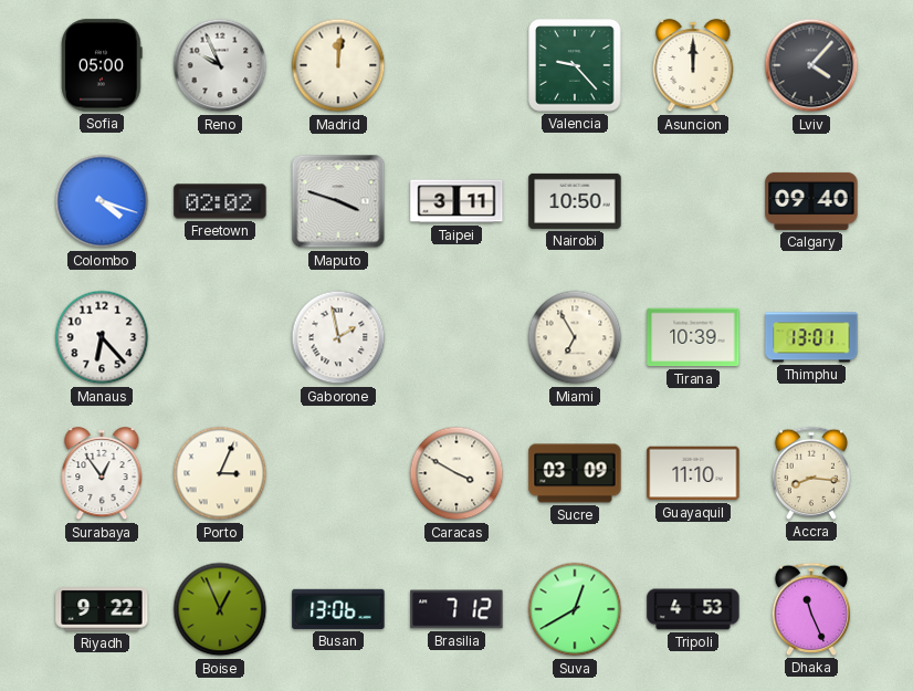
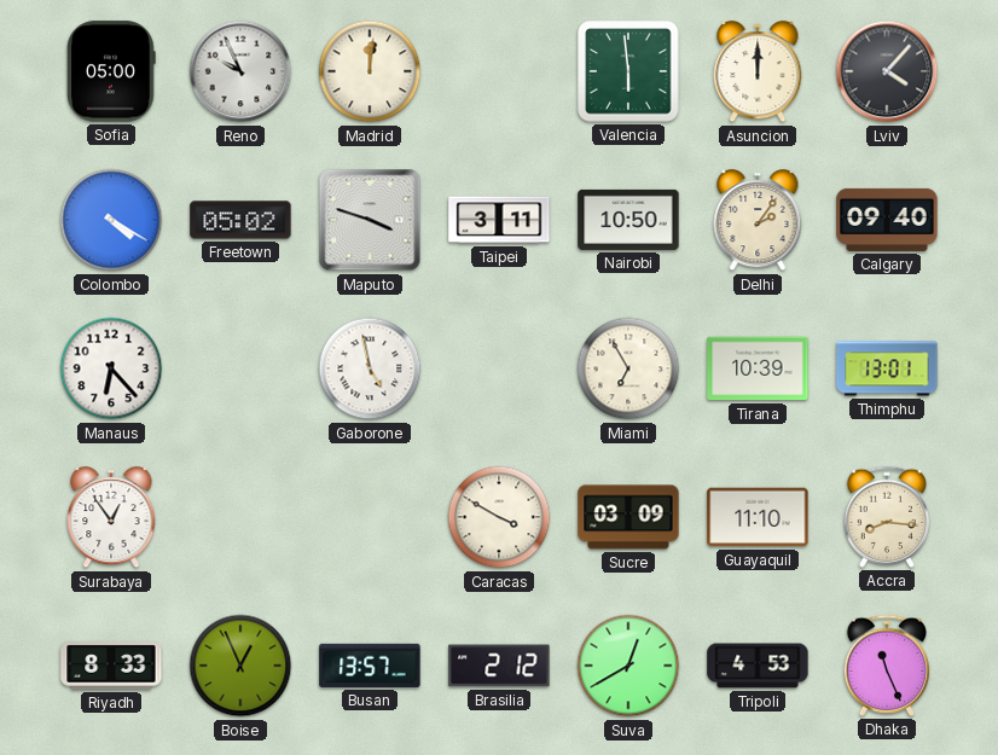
Valencia: 9:23 -> 5:59
Colombo: 4:18 -> 4:20
Freetown: 02:02 -> 05:02
Delhi: none -> 2:06
Gaborone: 1:58 -> 4:58
Porto: 3:04 -> none
Riyadh: 9:22 -> 8:33
Busan: 13:06 -> 13:57
Brasilia: 7:12 -> 2:12
